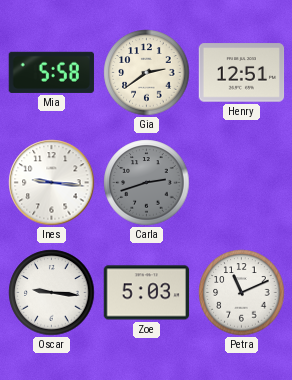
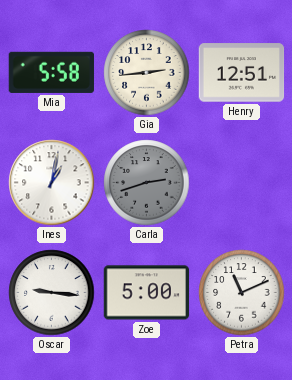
Gia: 2:39 -> 2:44
Ines: 9:16 -> 1:02
Zoe: 5:03 -> 5:00
